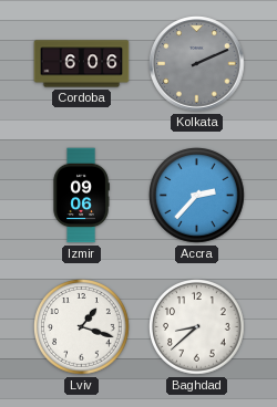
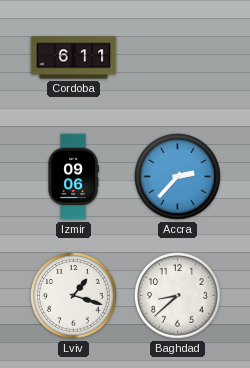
Cordoba: 6:06 -> 6:11
Kolkata: 2:11 -> none
